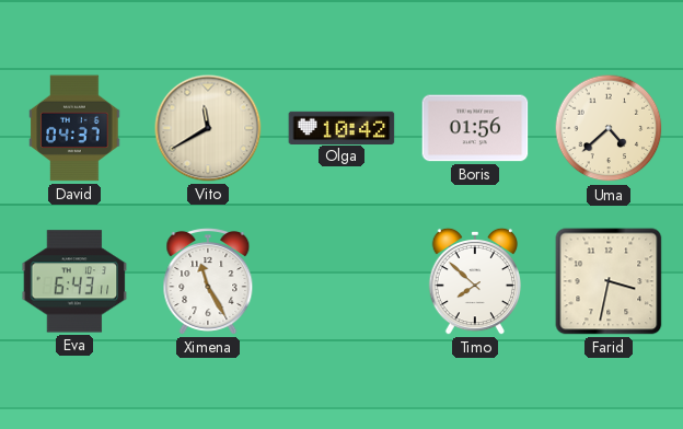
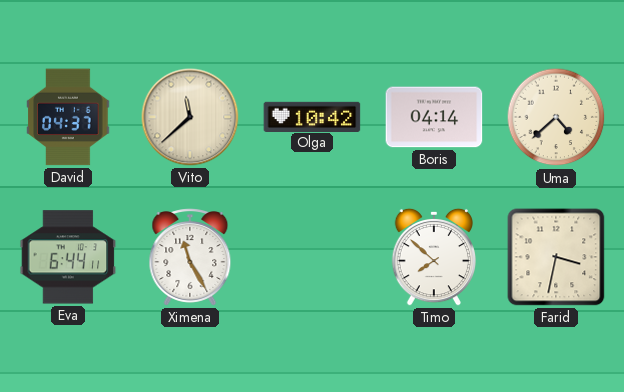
Vito: 11:40 -> 11:38
Boris: 01:56 -> 04:14
Eva: 6:43 -> 6:44
